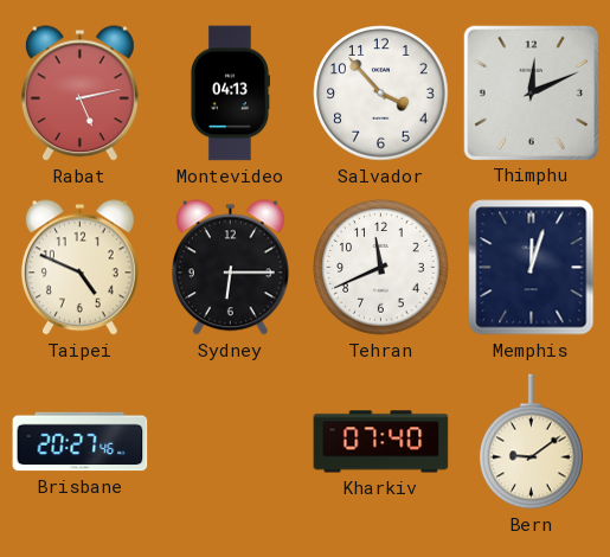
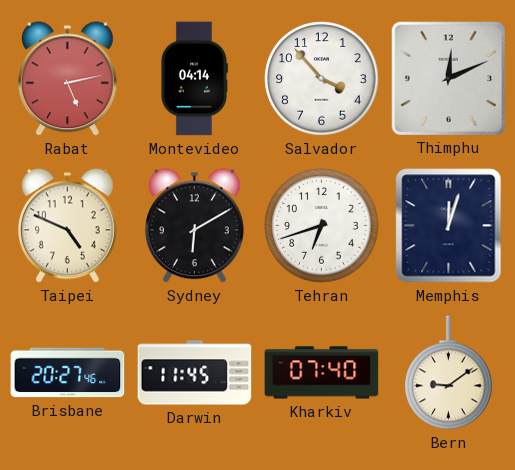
Montevideo: 04:13 -> 04:14
Sydney: 6:15 -> 6:10
Tehran: 11:41 -> 6:42
Darwin: none -> 11:45
